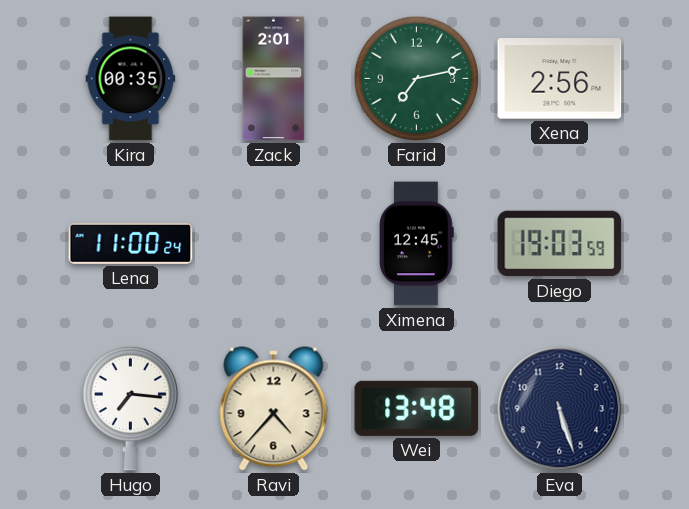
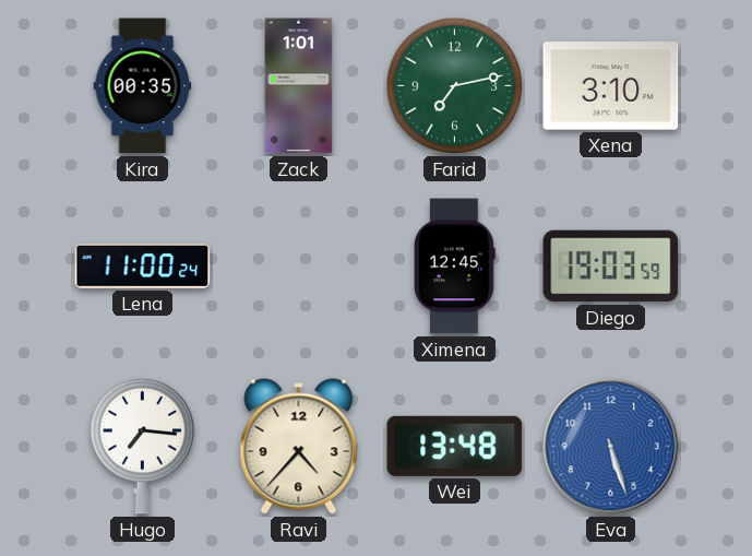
Zack: 2:01 -> 1:01
Xena: 2:56 -> 3:10
Eva dial: navy -> blue
